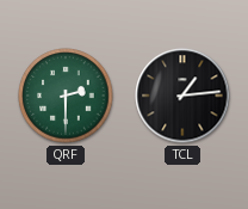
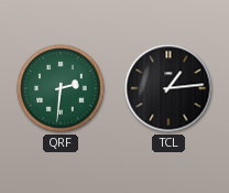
QRF: 2:30 -> 2:31
